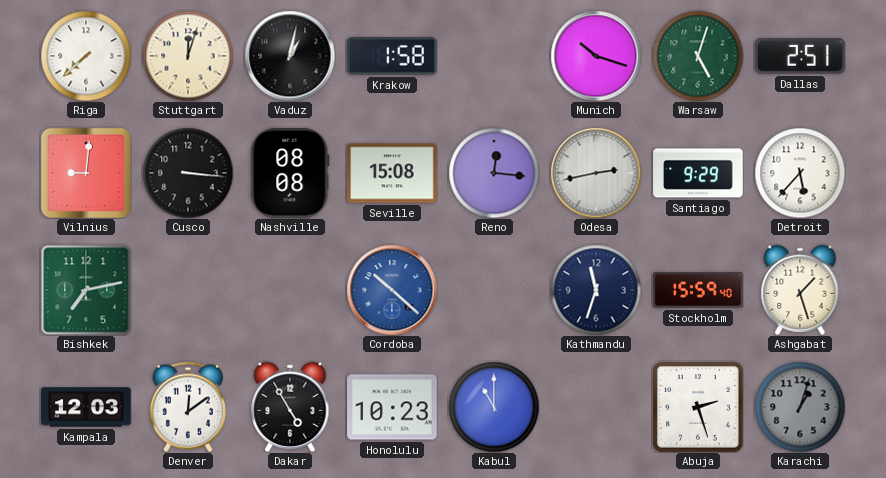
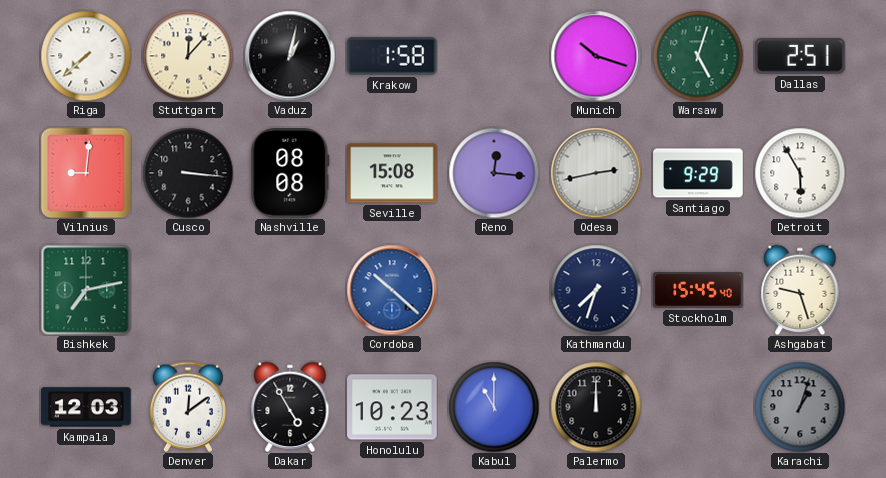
Stuttgart: 12:03 -> 12:07
Detroit: 5:37 -> 5:55
Kathmandu: 11:33 -> 7:33
Stockholm: 15:59 -> 15:45
Ashgabat: 1:27 -> 9:27
Palermo: none -> 12:00
Abuja: 2:27 -> none
